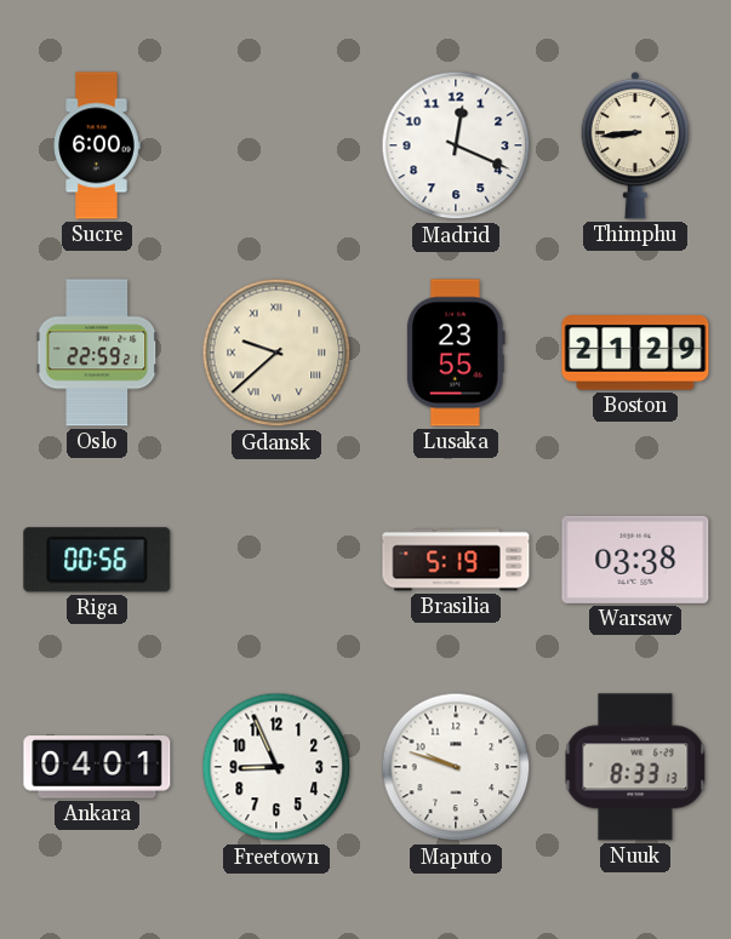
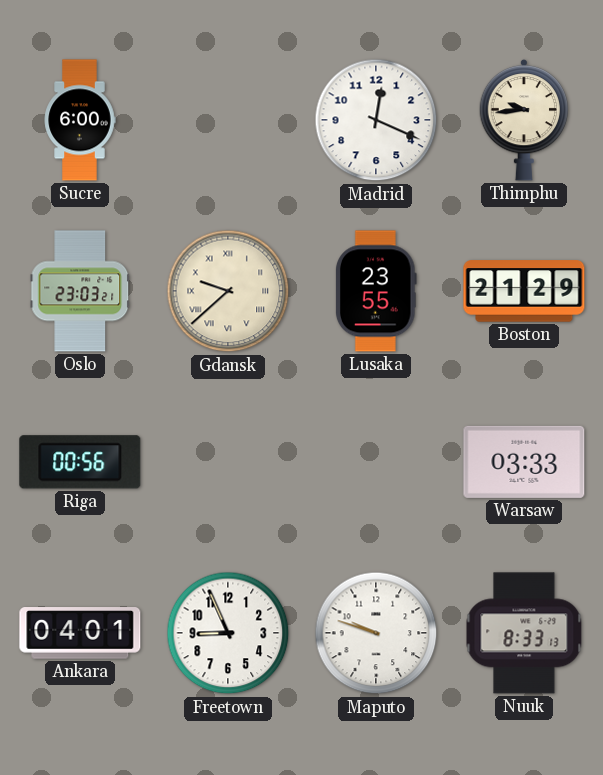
Thimphu: 8:44 -> 9:44
Oslo: 22:59 -> 23:03
Brasilia: 5:19 -> none
Warsaw: 03:38 -> 03:33
